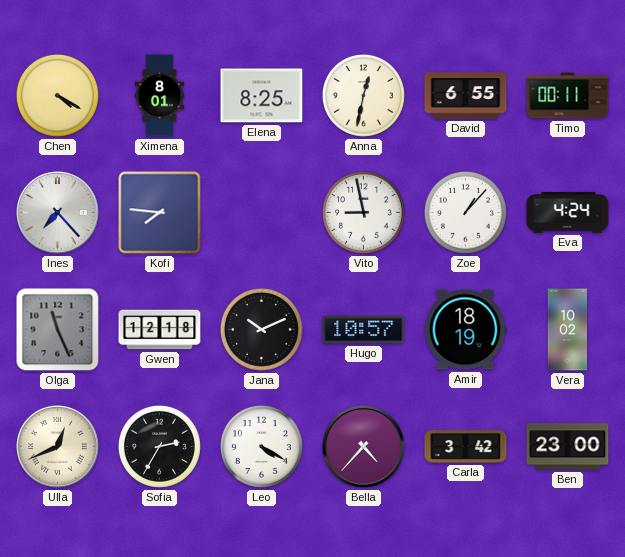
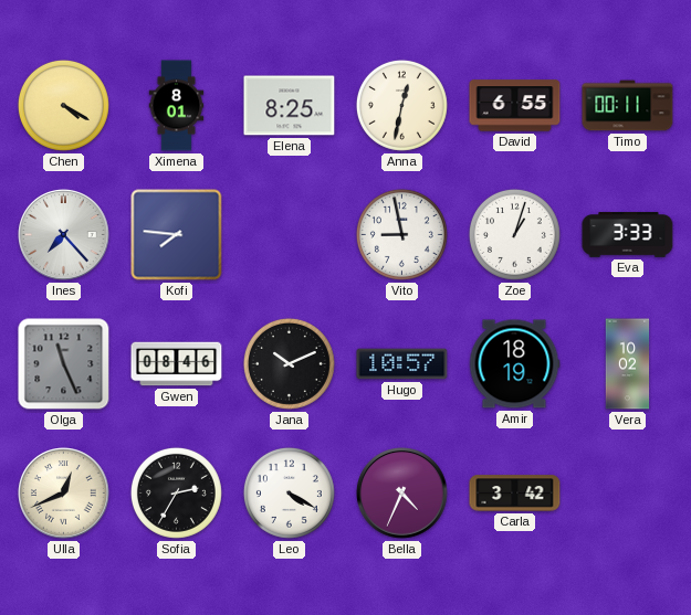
Zoe: 1:07 -> 1:03
Eva: 4:24 -> 3:33
Gwen: 12:18 -> 08:46
Bella: 4:37 -> 4:34
Ben: 23:00 -> none
